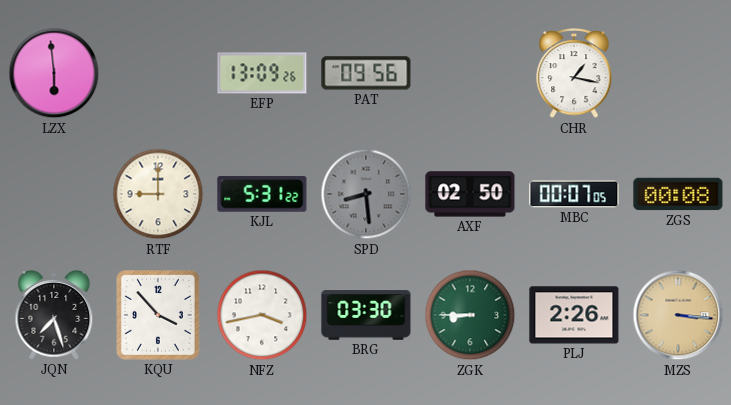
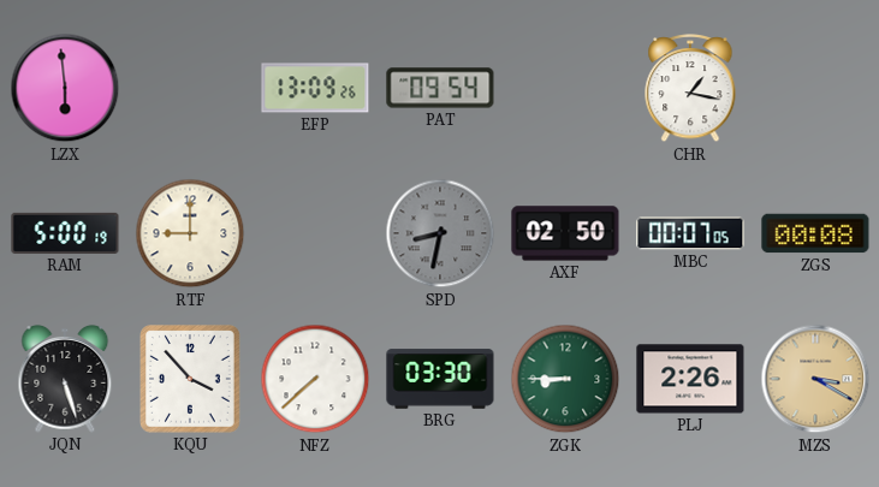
PAT: 09:56 -> 09:54
RAM: none -> 5:00
KJL: 5:31 -> none
SPD: 8:29 -> 8:32
JQN: 7:27 -> 5:27
NFZ: 3:43 -> 7:38
MZS: 3:16 -> 3:20
